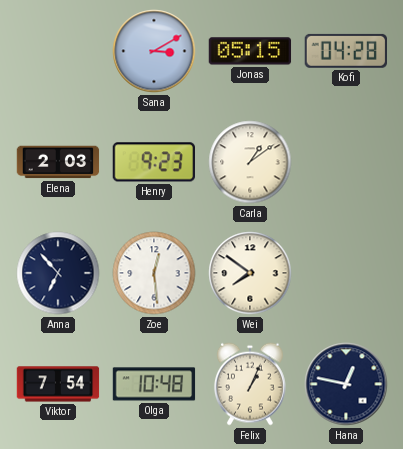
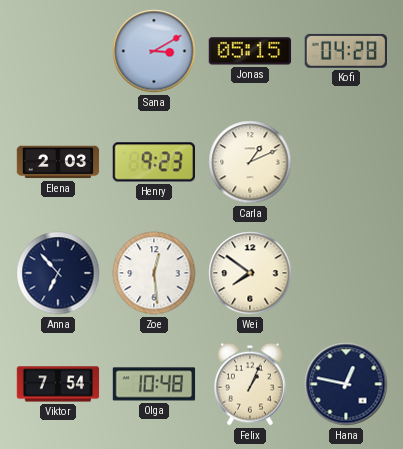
Carla: 1:09 -> 1:11
